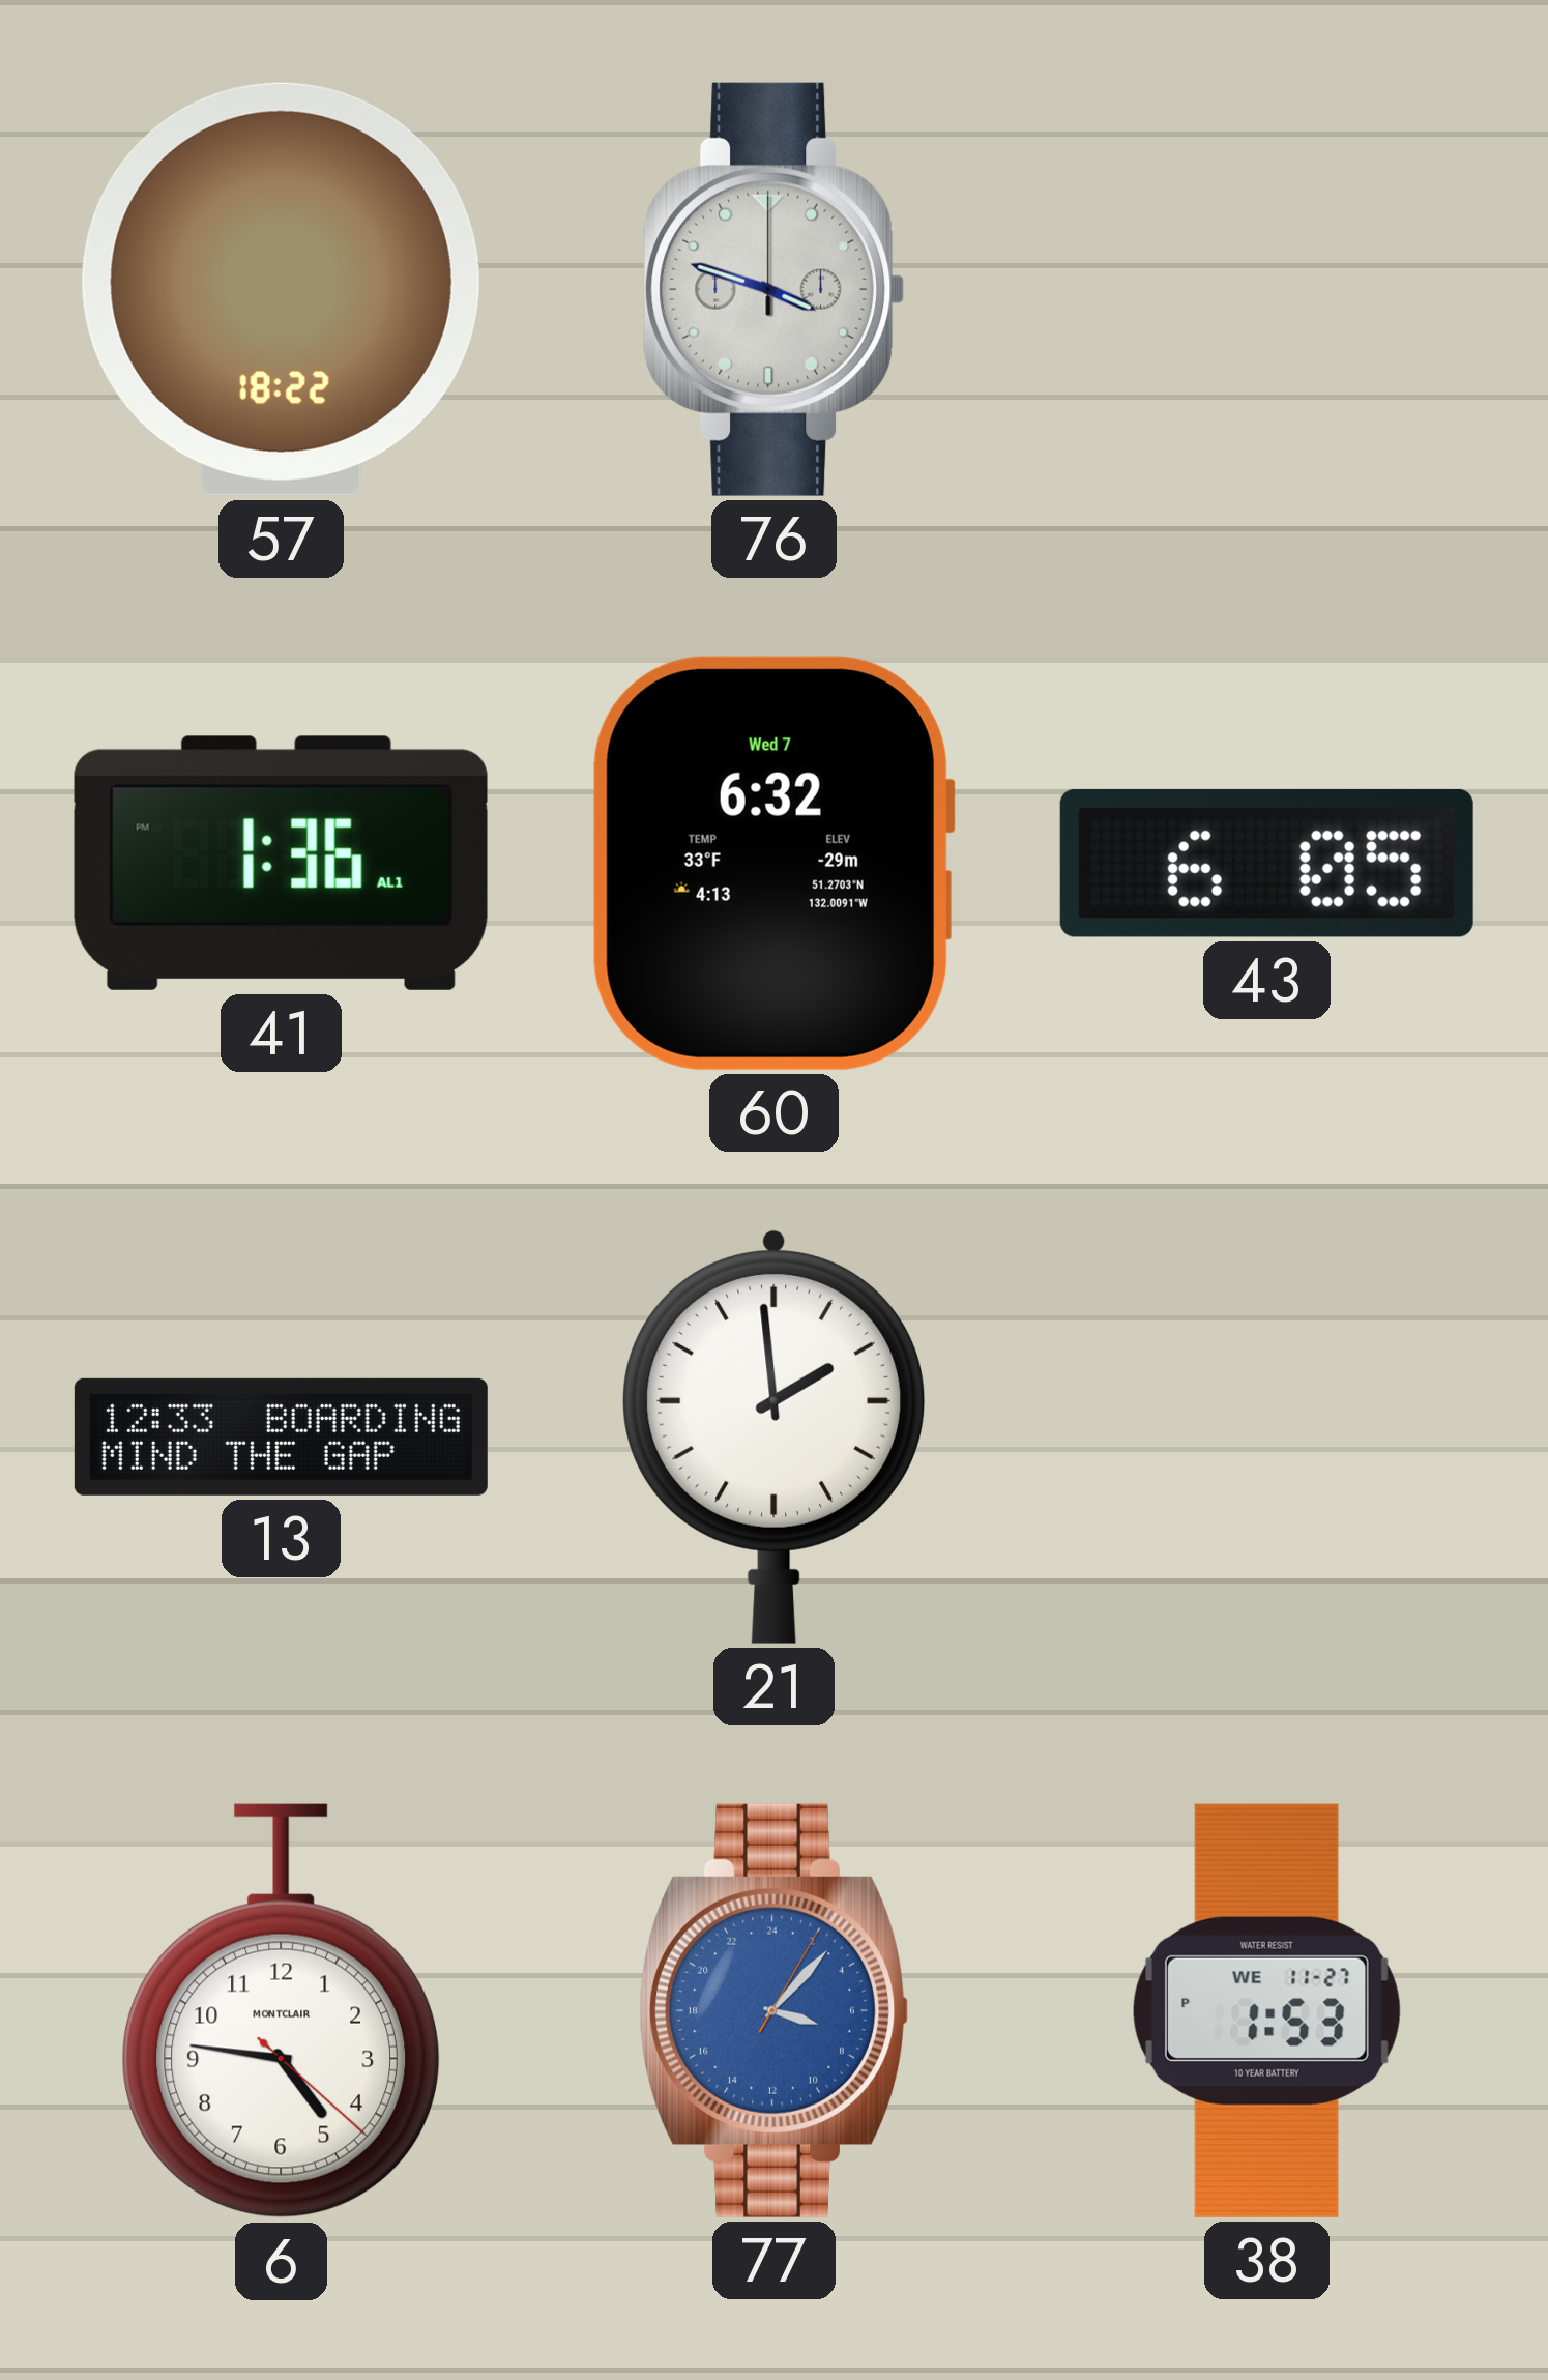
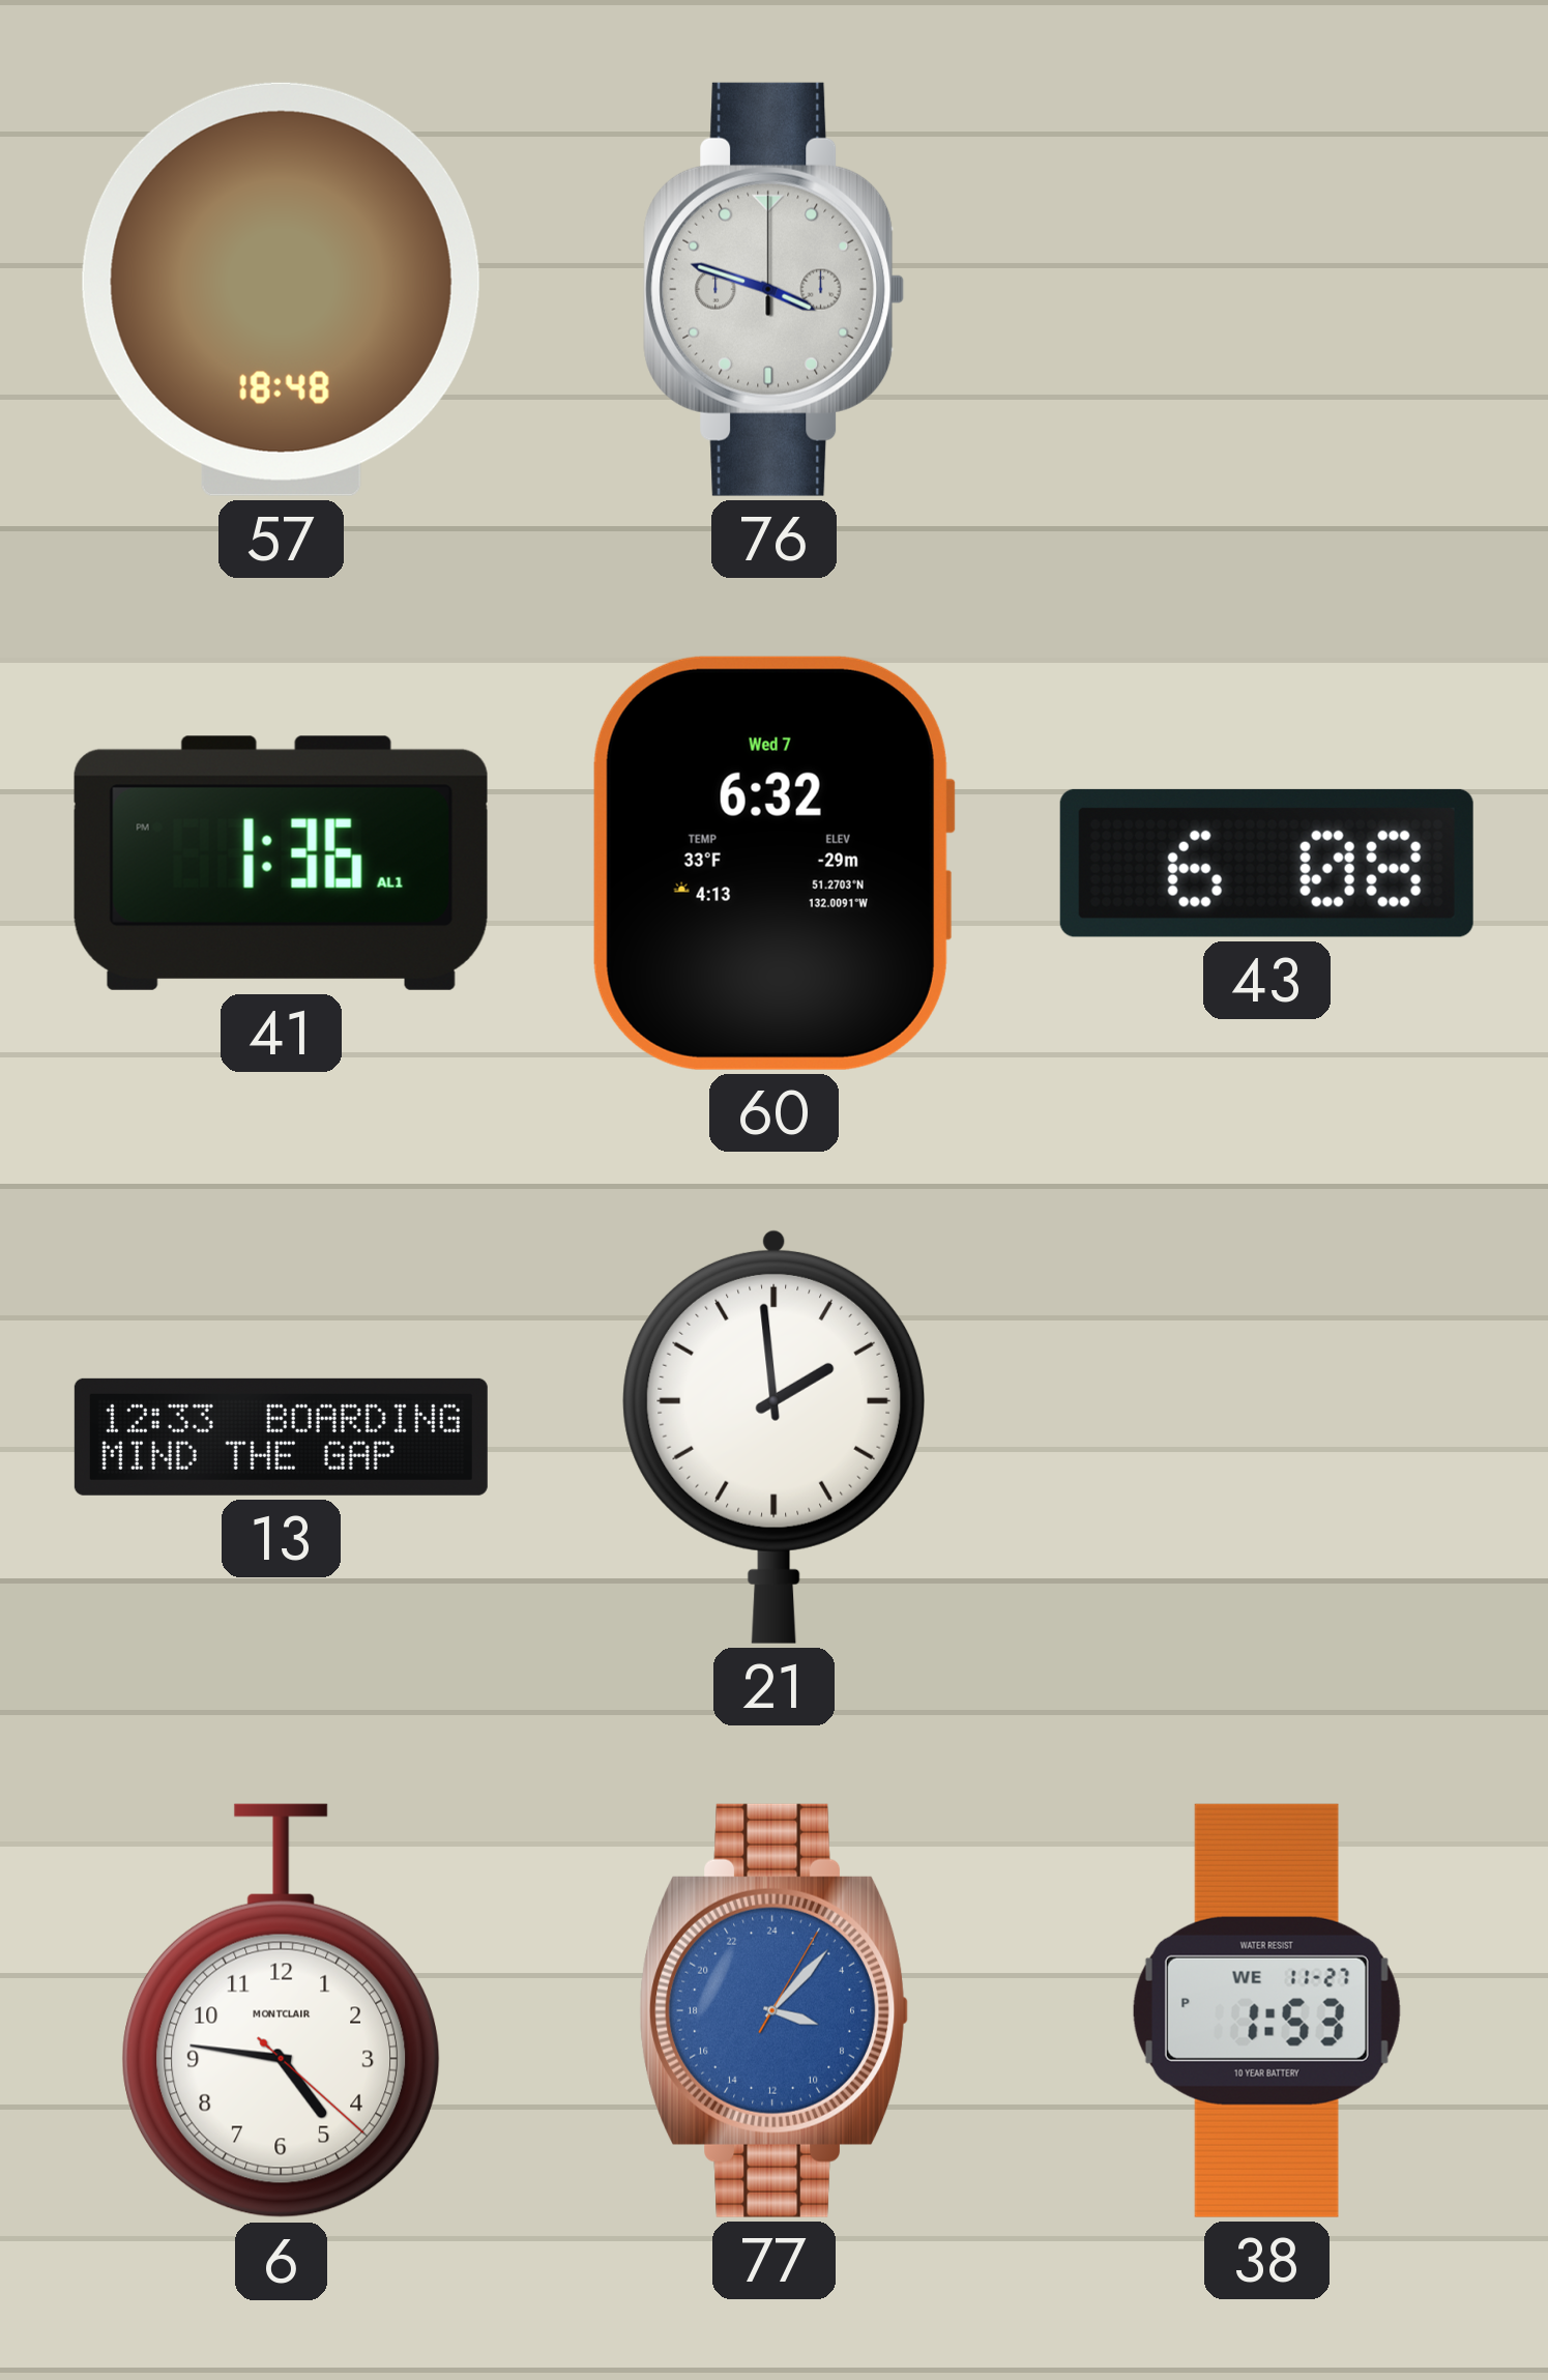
57: 18:22 -> 18:48
43: 6:05 -> 6:08
